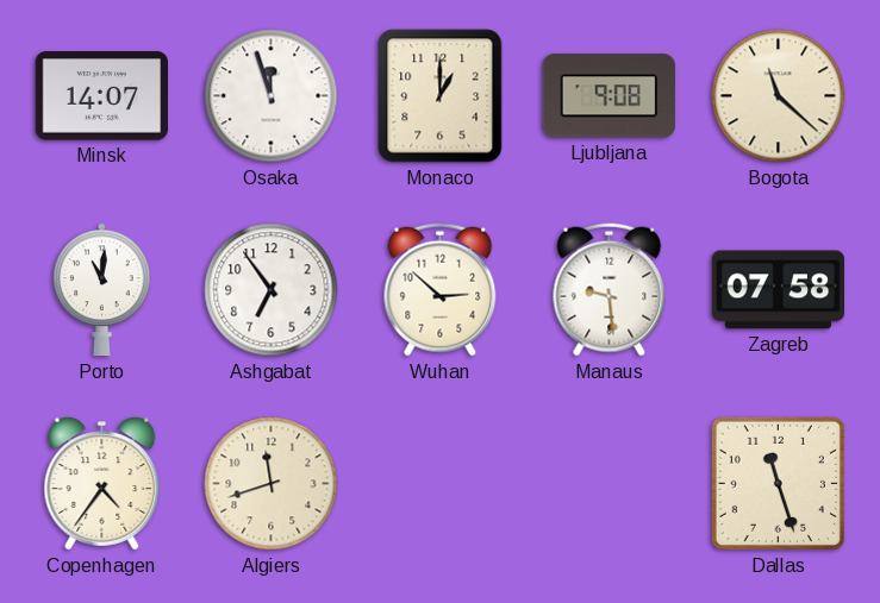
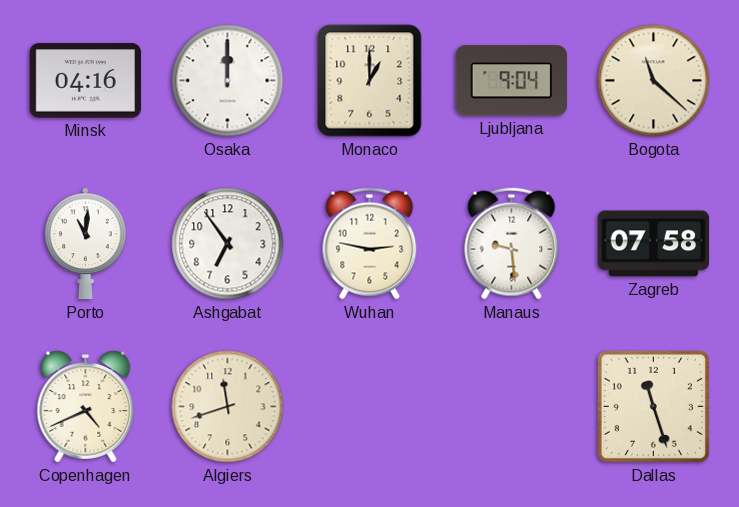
Minsk: 14:07 -> 04:16
Osaka: 11:57 -> 12:00
Ljubljana: 9:08 -> 9:04
Wuhan: 2:52 -> 2:47
Copenhagen: 4:36 -> 4:41
